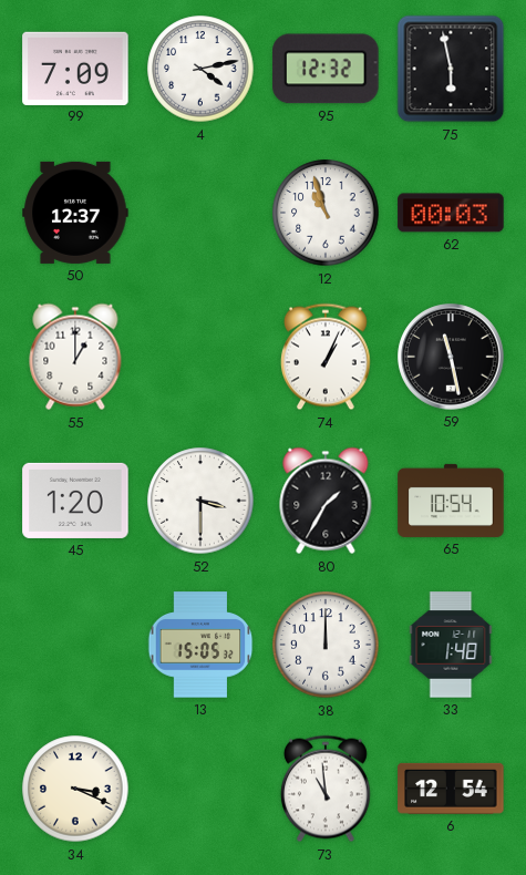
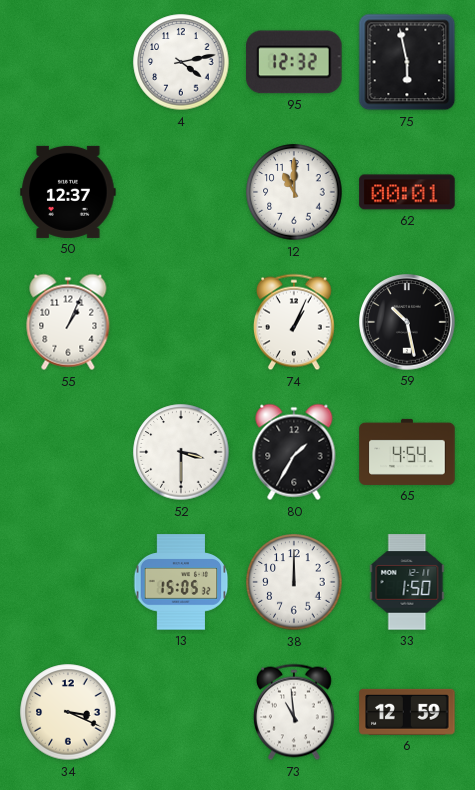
99: 7:09 -> none
12: 10:57 -> 11:00
62: 00:03 -> 00:01
55: 1:00 -> 1:04
59: 11:28 -> 10:28
45: 1:20 -> none
65: 10:54 -> 4:54
33: 1:48 -> 1:50
6: 12:54 -> 12:59
